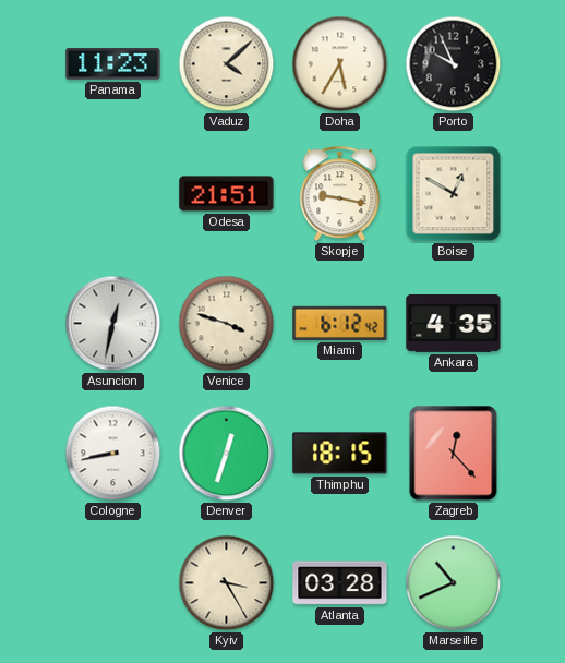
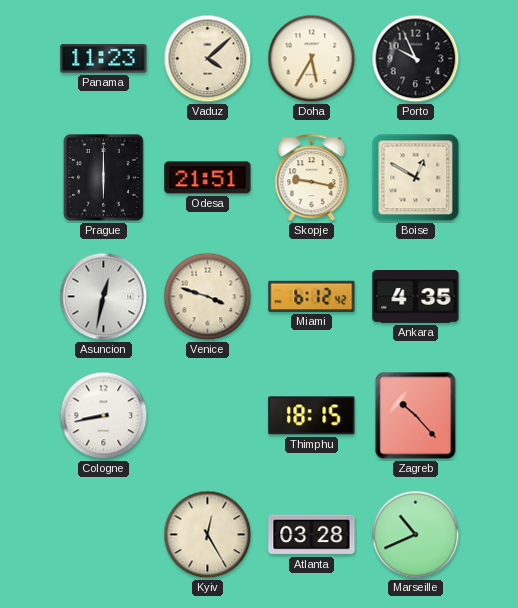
Prague: none -> 6:00
Denver: 12:33 -> none
Zagreb: 12:23 -> 10:23
Kyiv: 3:25 -> 12:25
